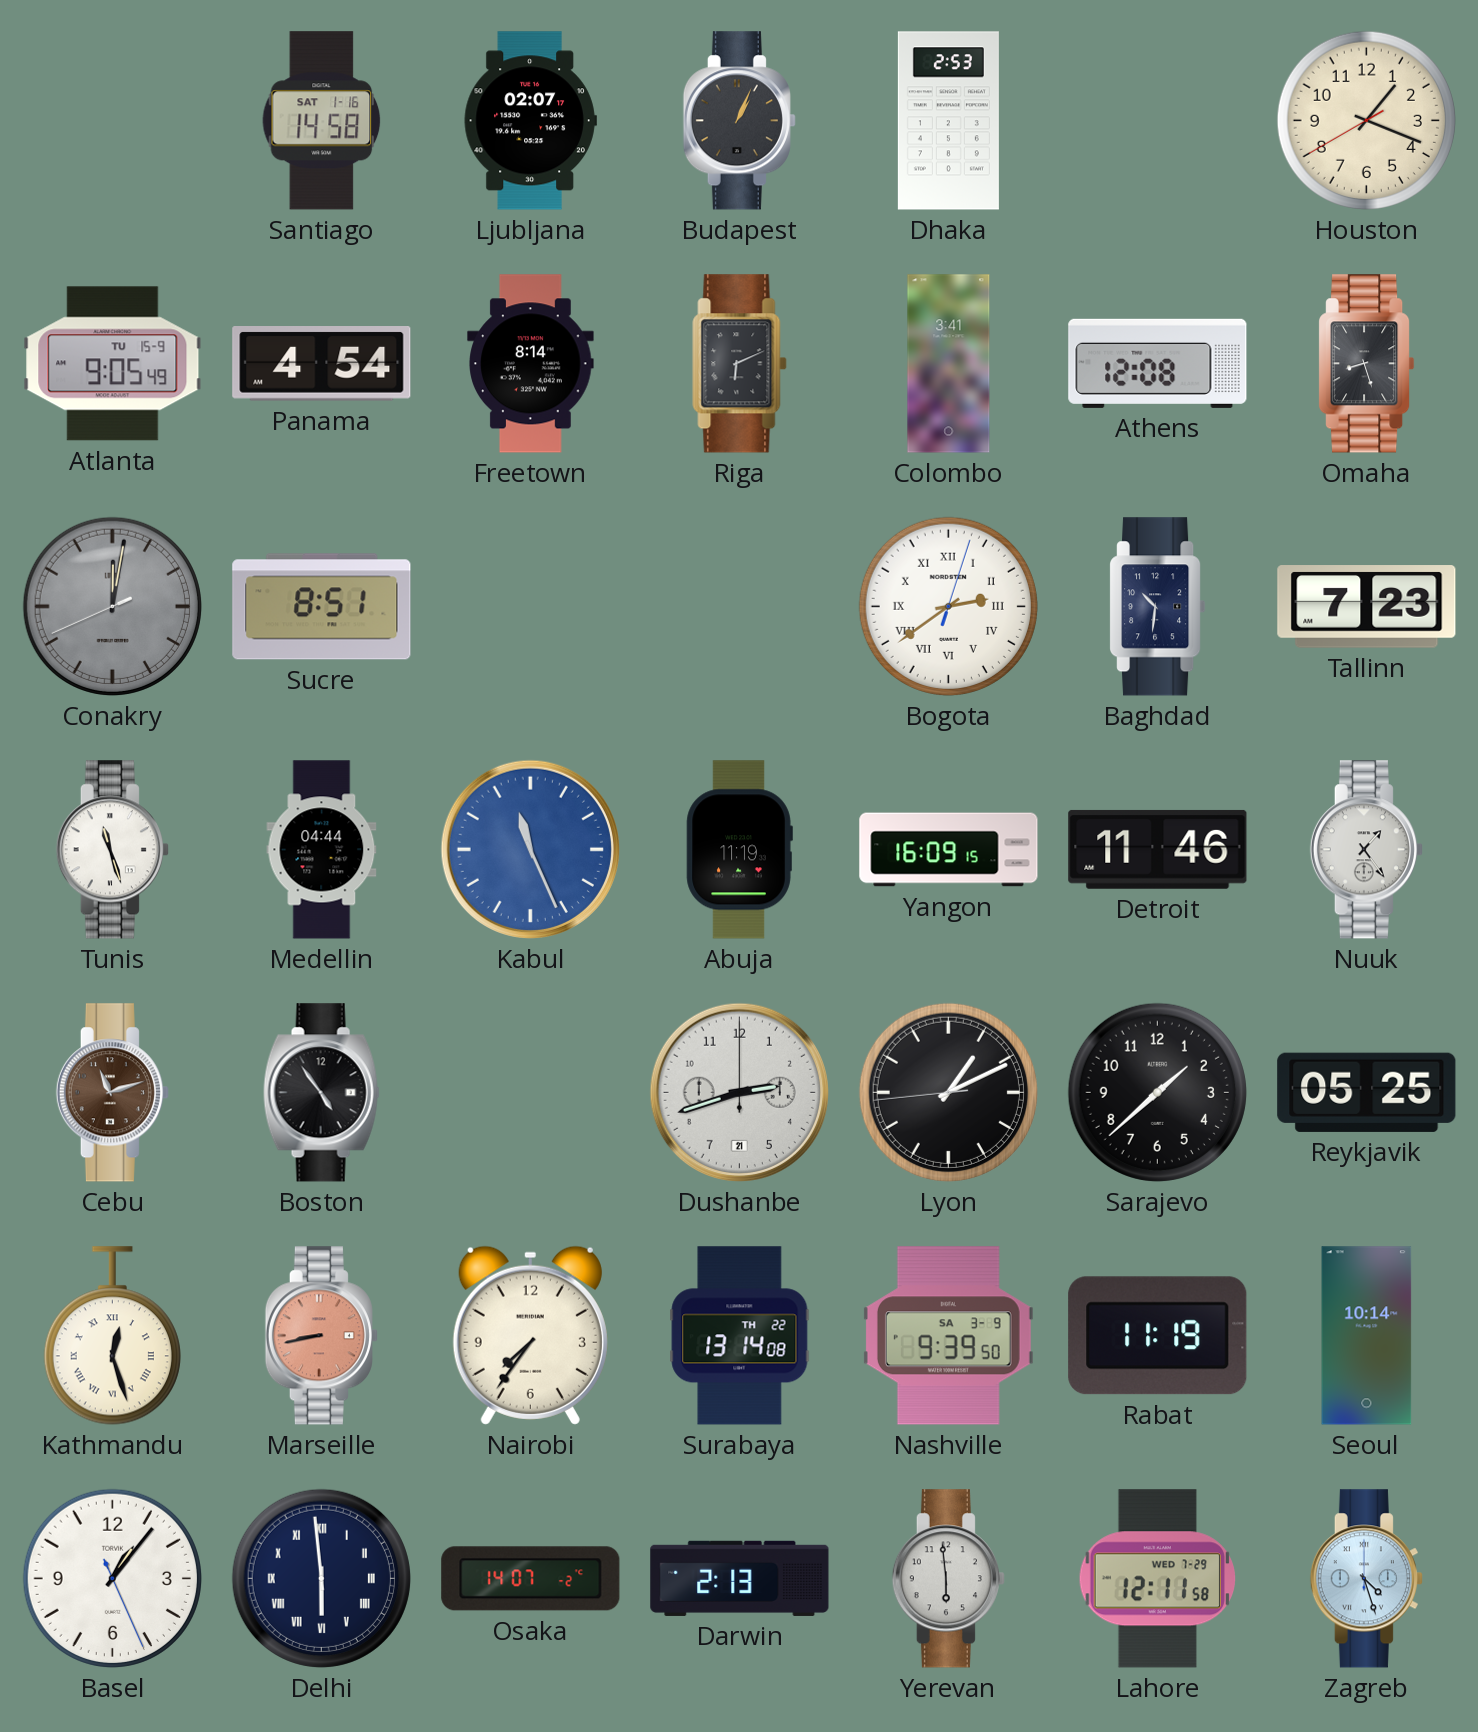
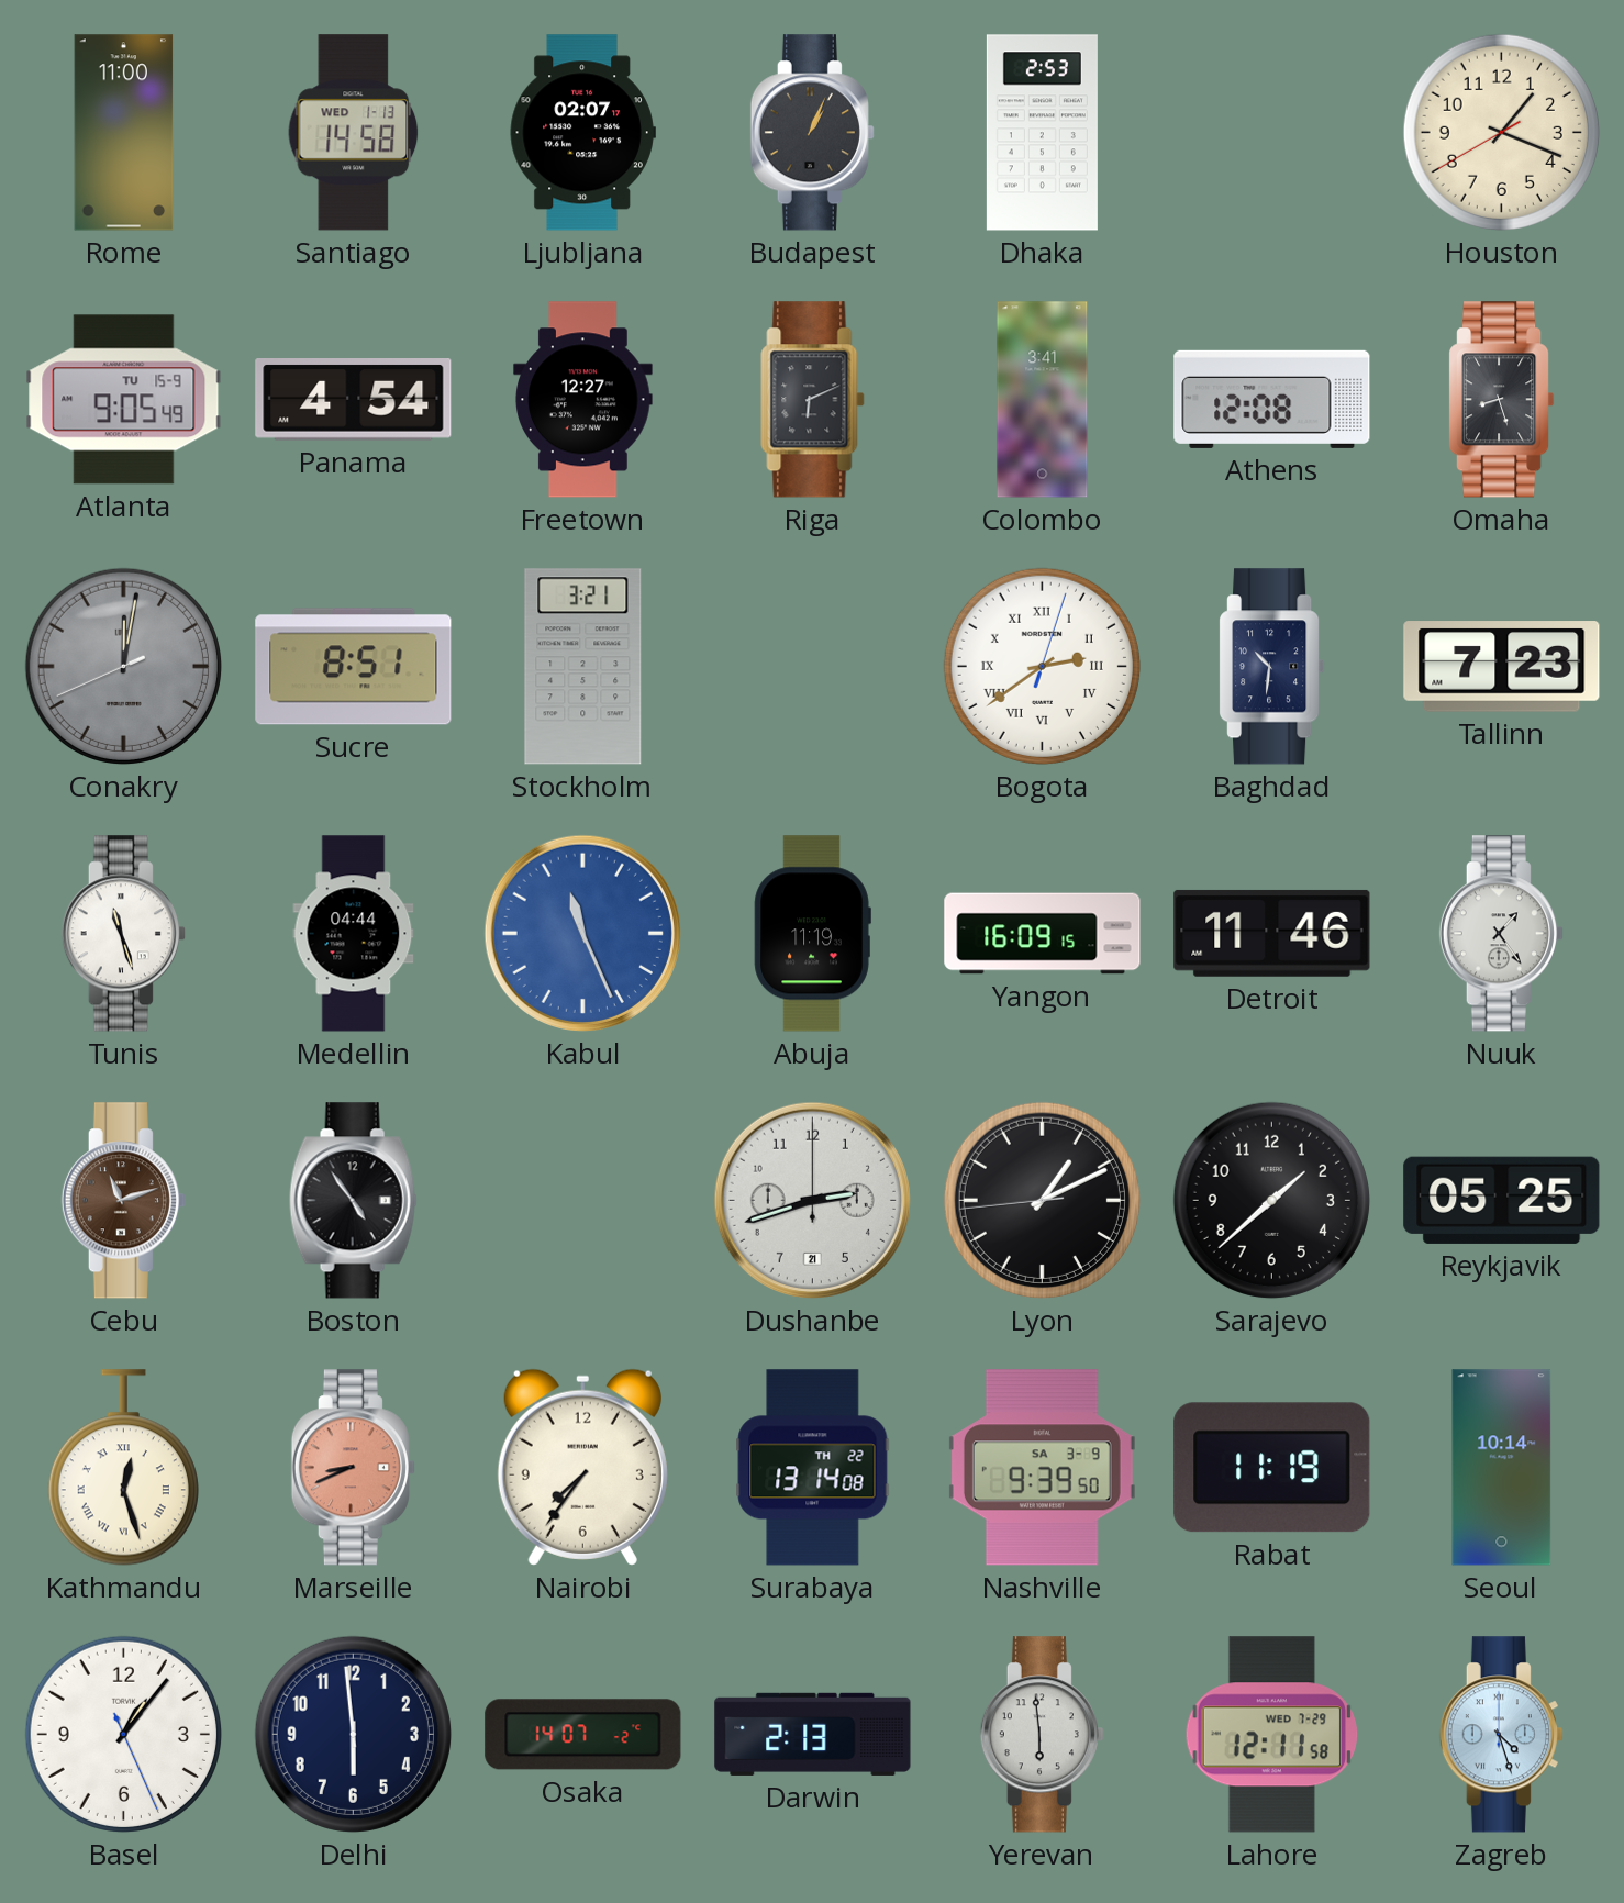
Rome: none -> 11:00
Santiago date: SAT 1-16 -> WED 1-13
Freetown: 8:14 -> 12:27
Stockholm: none -> 3:21
Marseille: 8:43 -> 8:41
Delhi numerals: Roman -> Arabic
